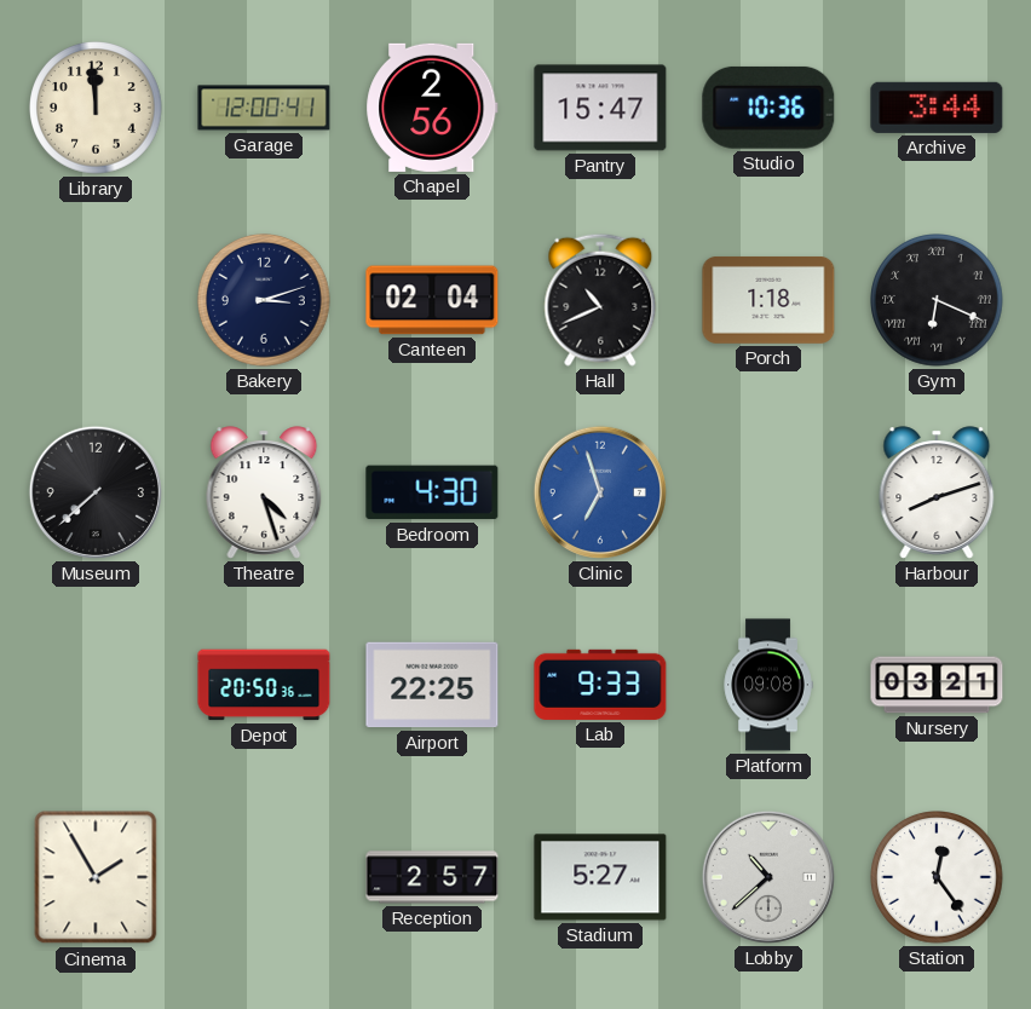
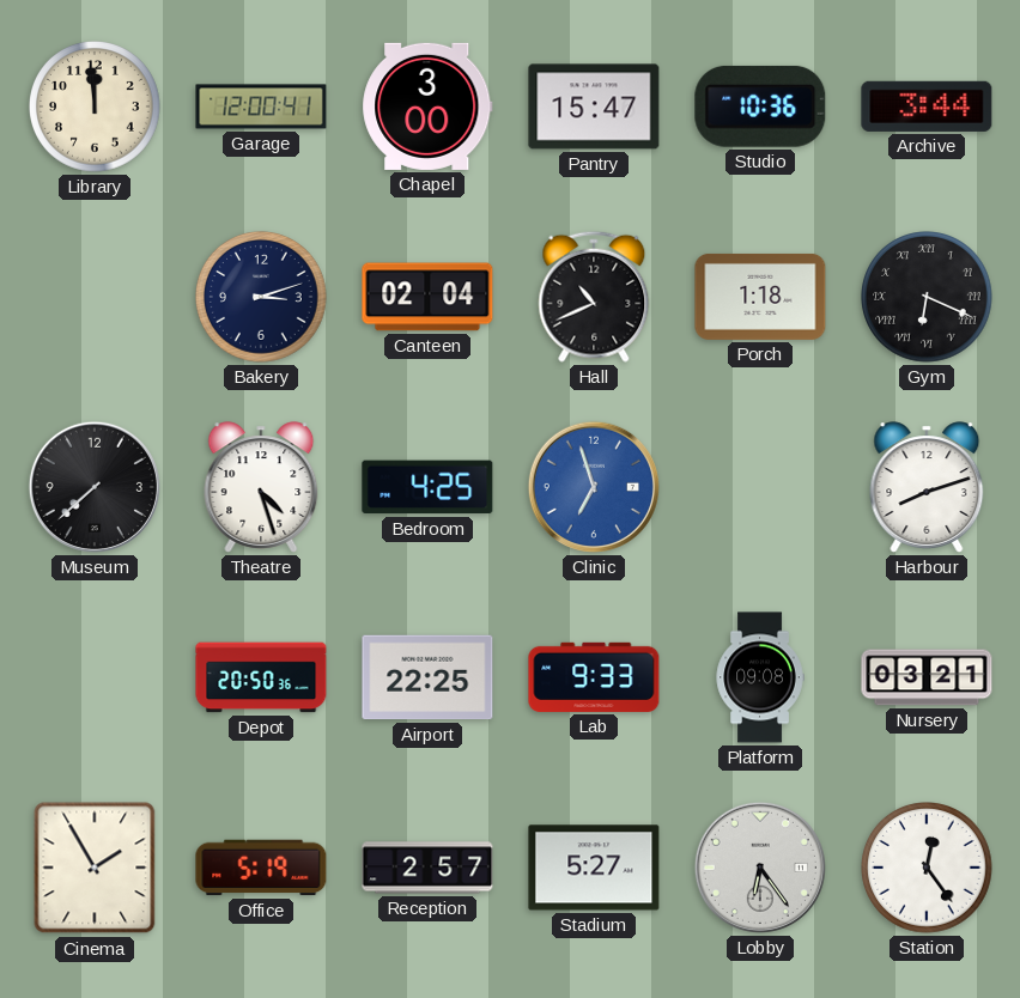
Chapel: 2:56 -> 3:00
Bedroom: 4:30 -> 4:25
Office: none -> 5:19
Lobby: 10:38 -> 6:24
